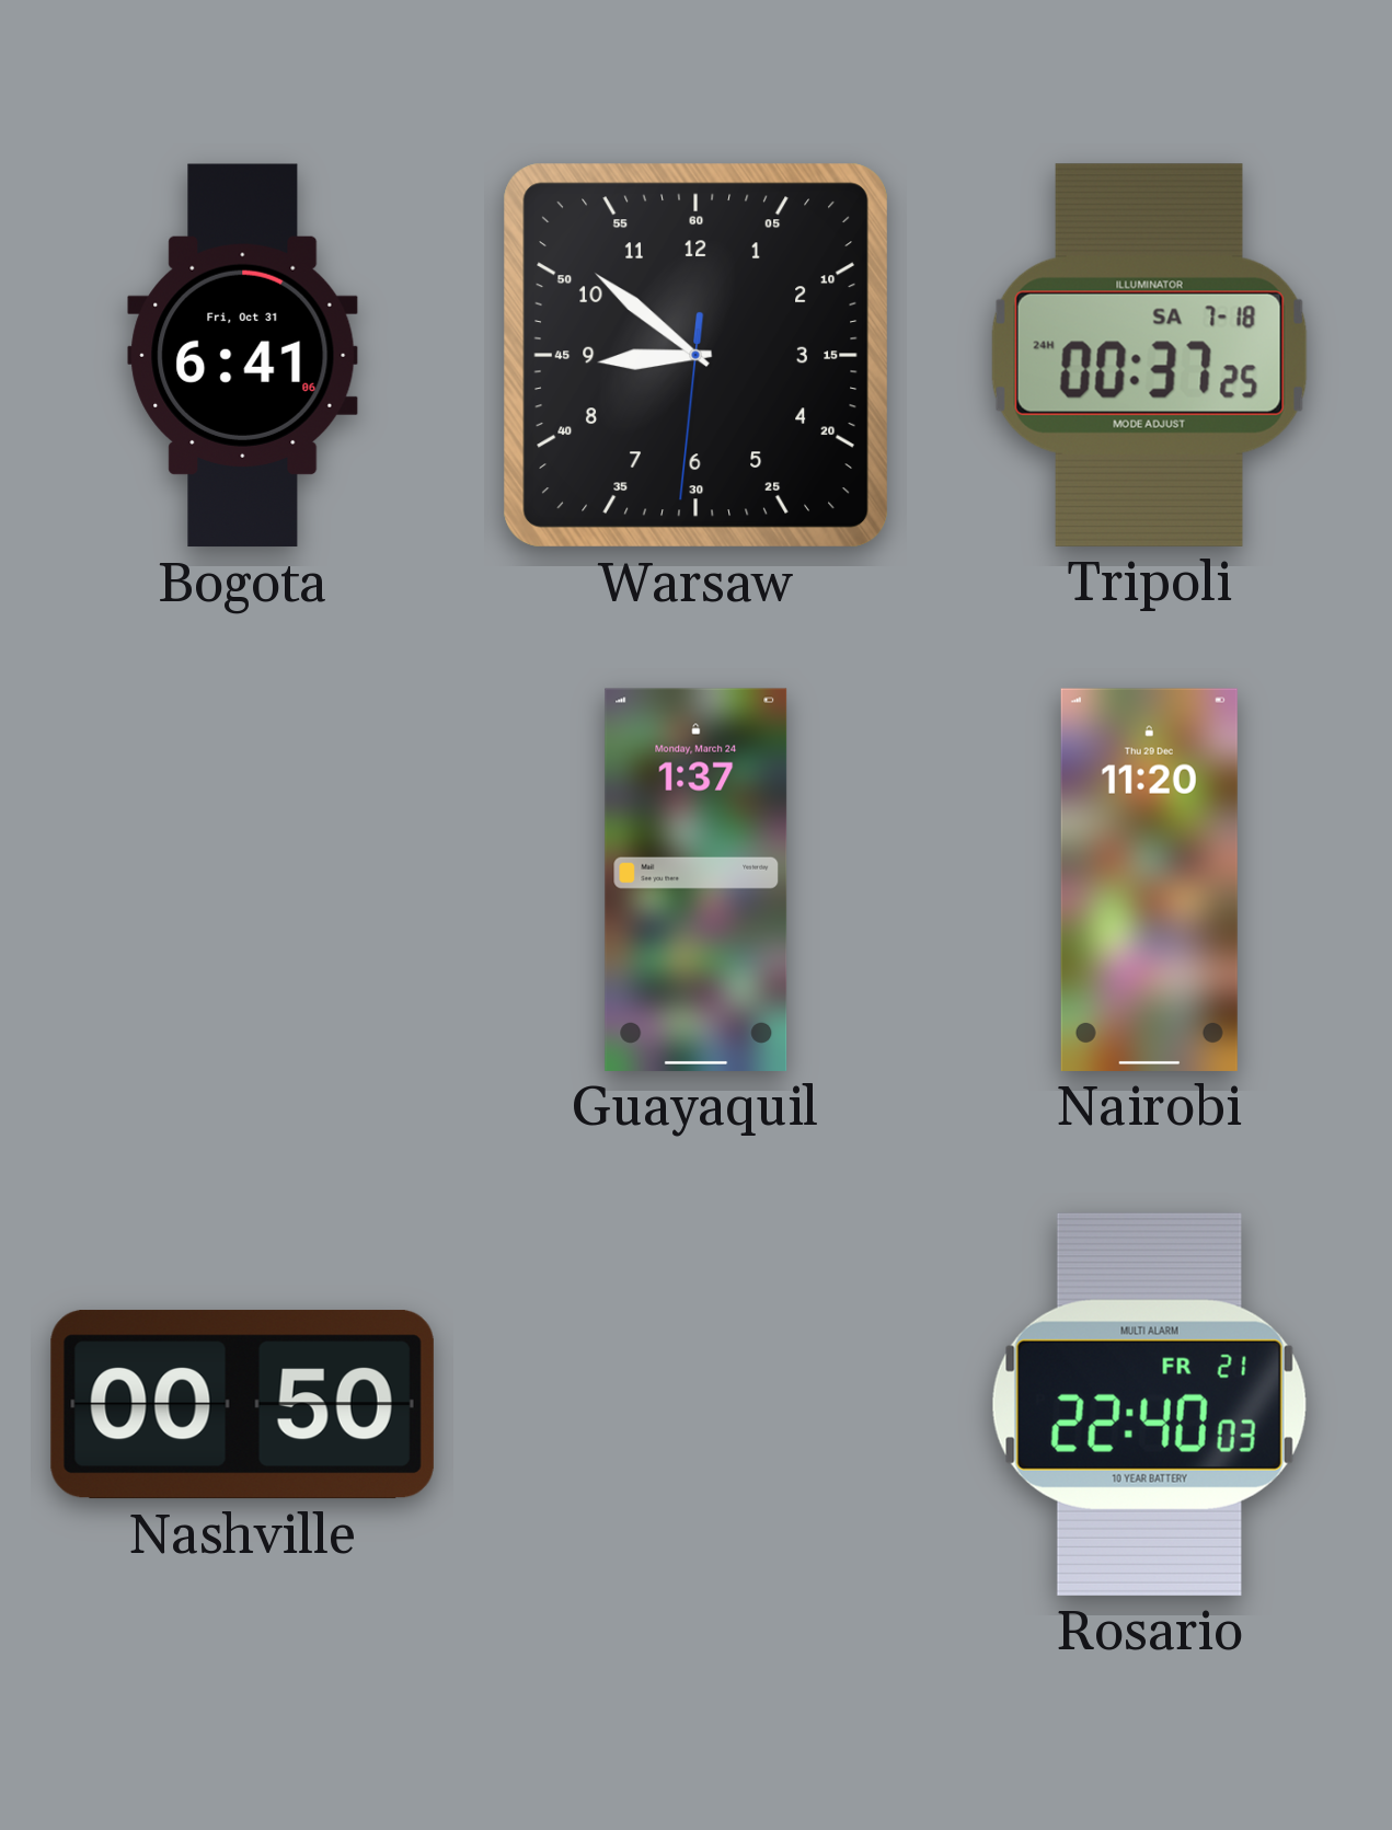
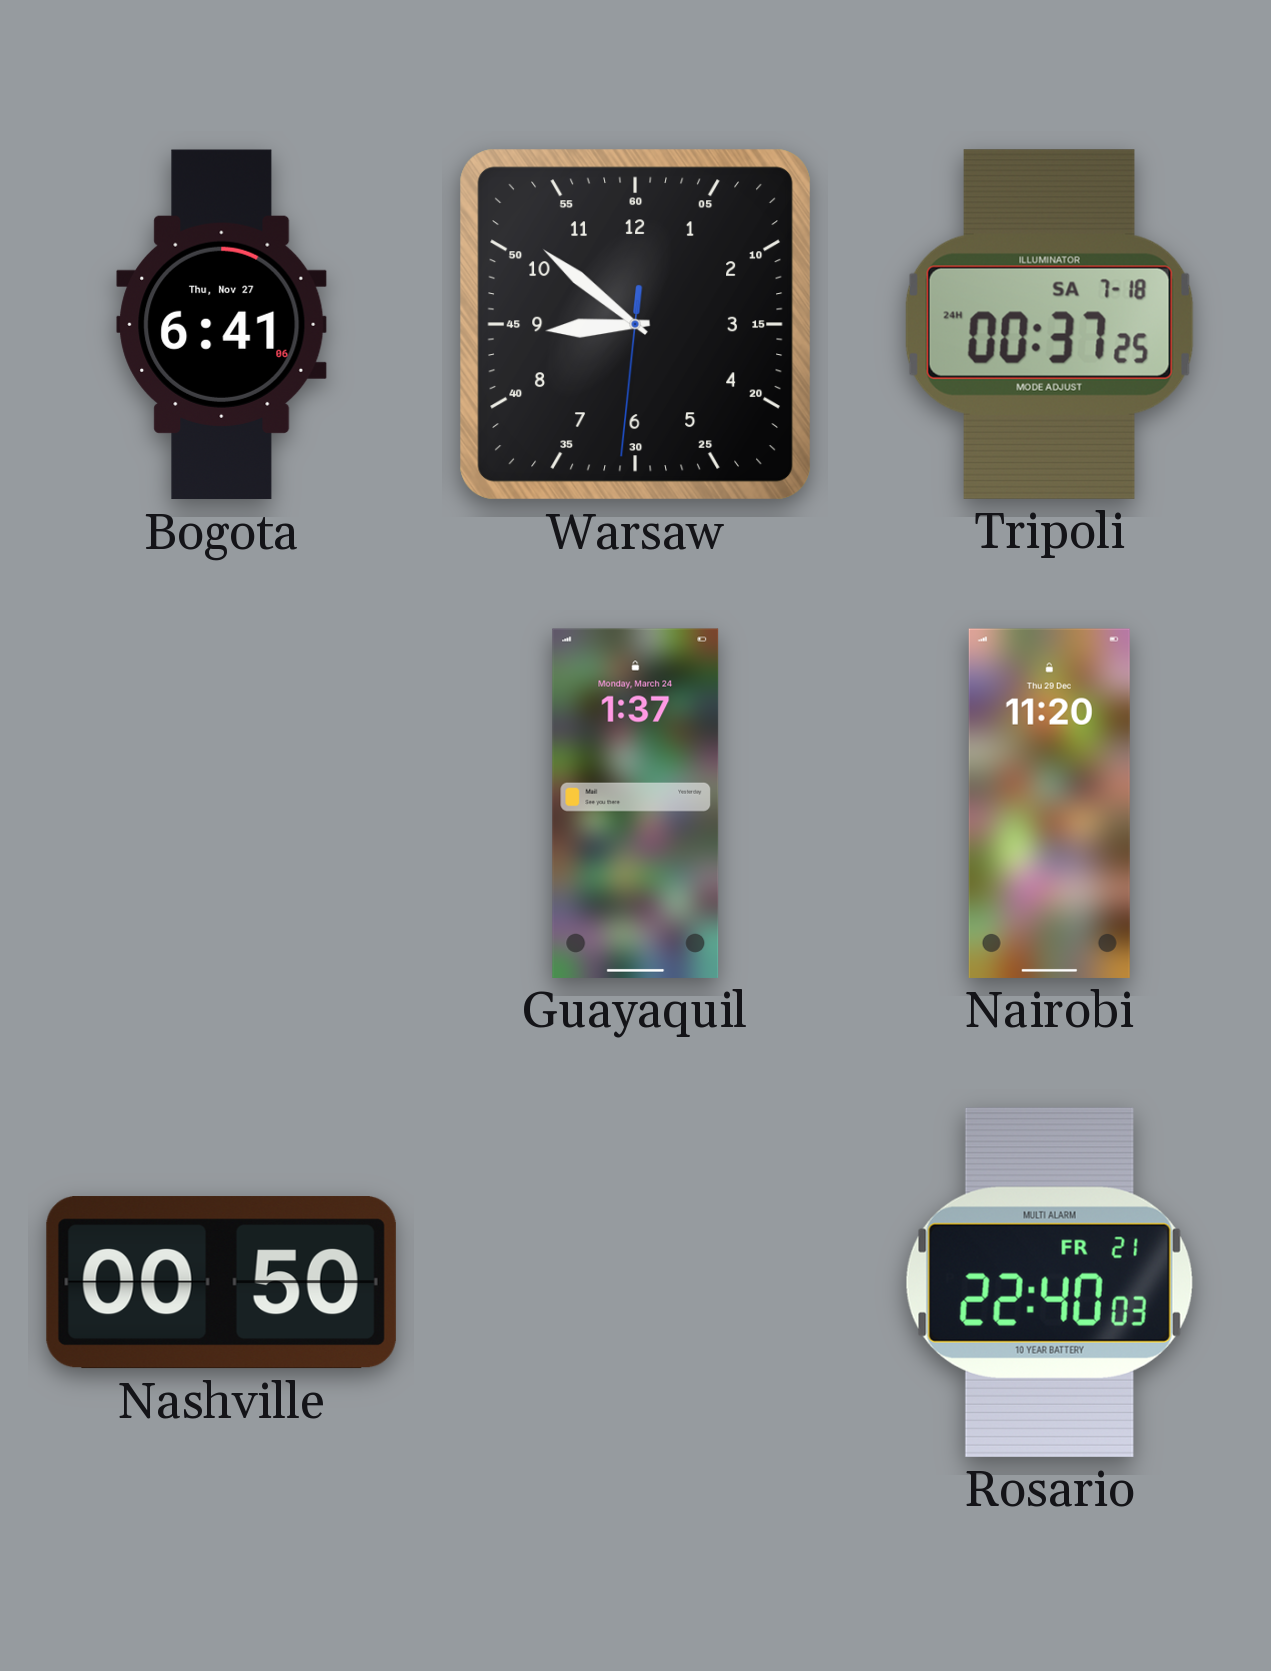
Bogota date: Fri, Oct 31 -> Thu, Nov 27
